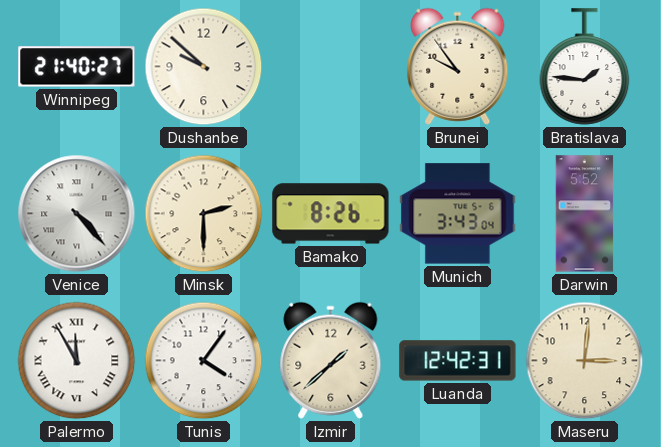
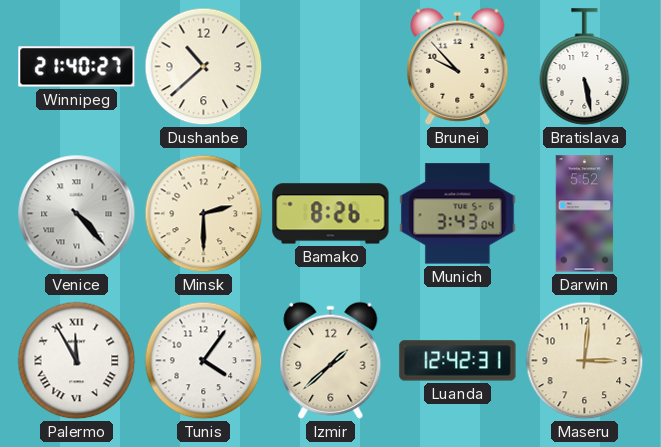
Dushanbe: 9:52 -> 10:38
Brunei: 9:54 -> 9:53
Bratislava: 1:46 -> 5:28
